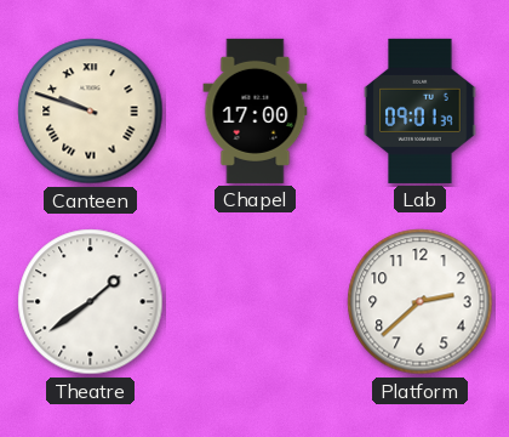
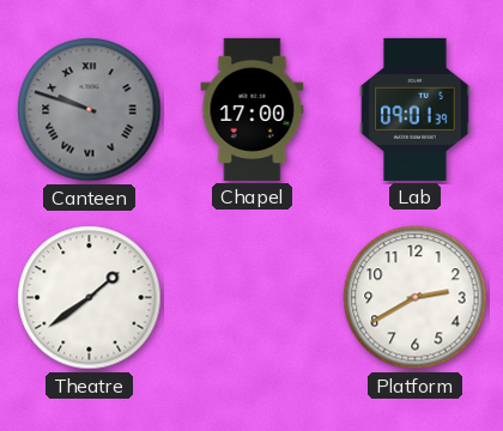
Canteen dial: cream -> grey
Platform: 2:38 -> 2:40
